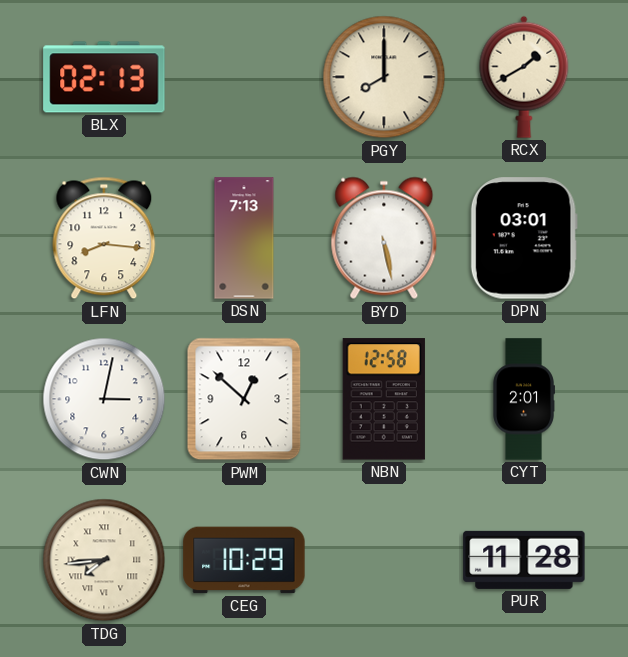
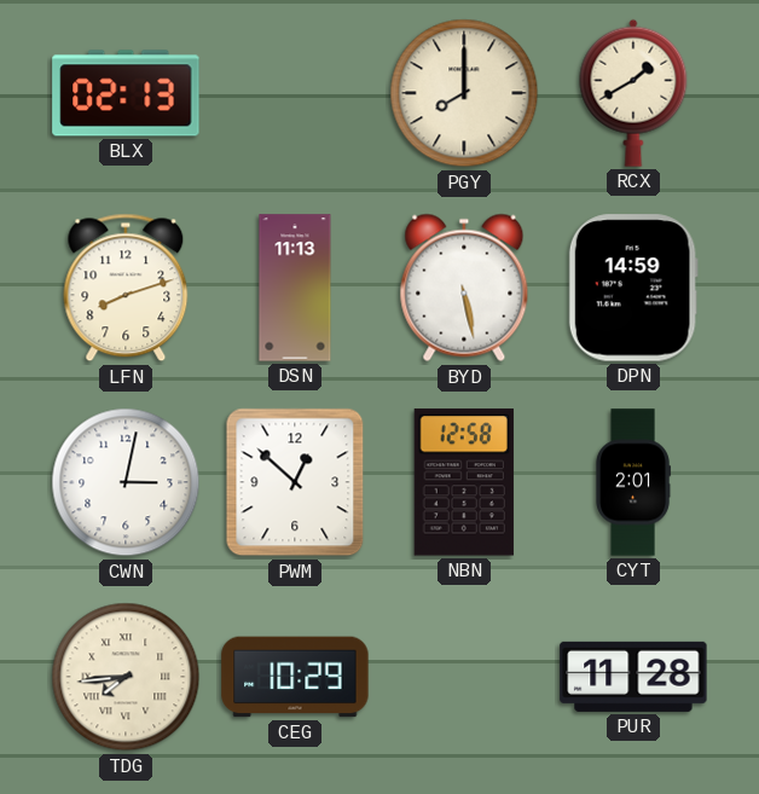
LFN: 8:16 -> 8:12
DSN: 7:13 -> 11:13
DPN: 03:01 -> 14:59
